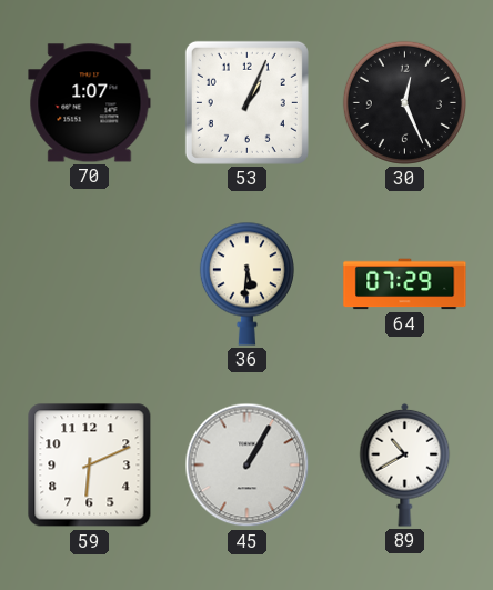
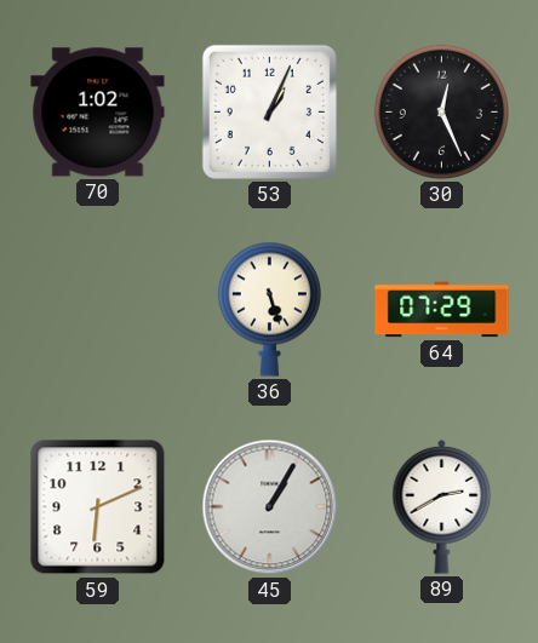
70: 1:07 -> 1:02
36: 5:31 -> 5:27
89: 10:40 -> 2:40
